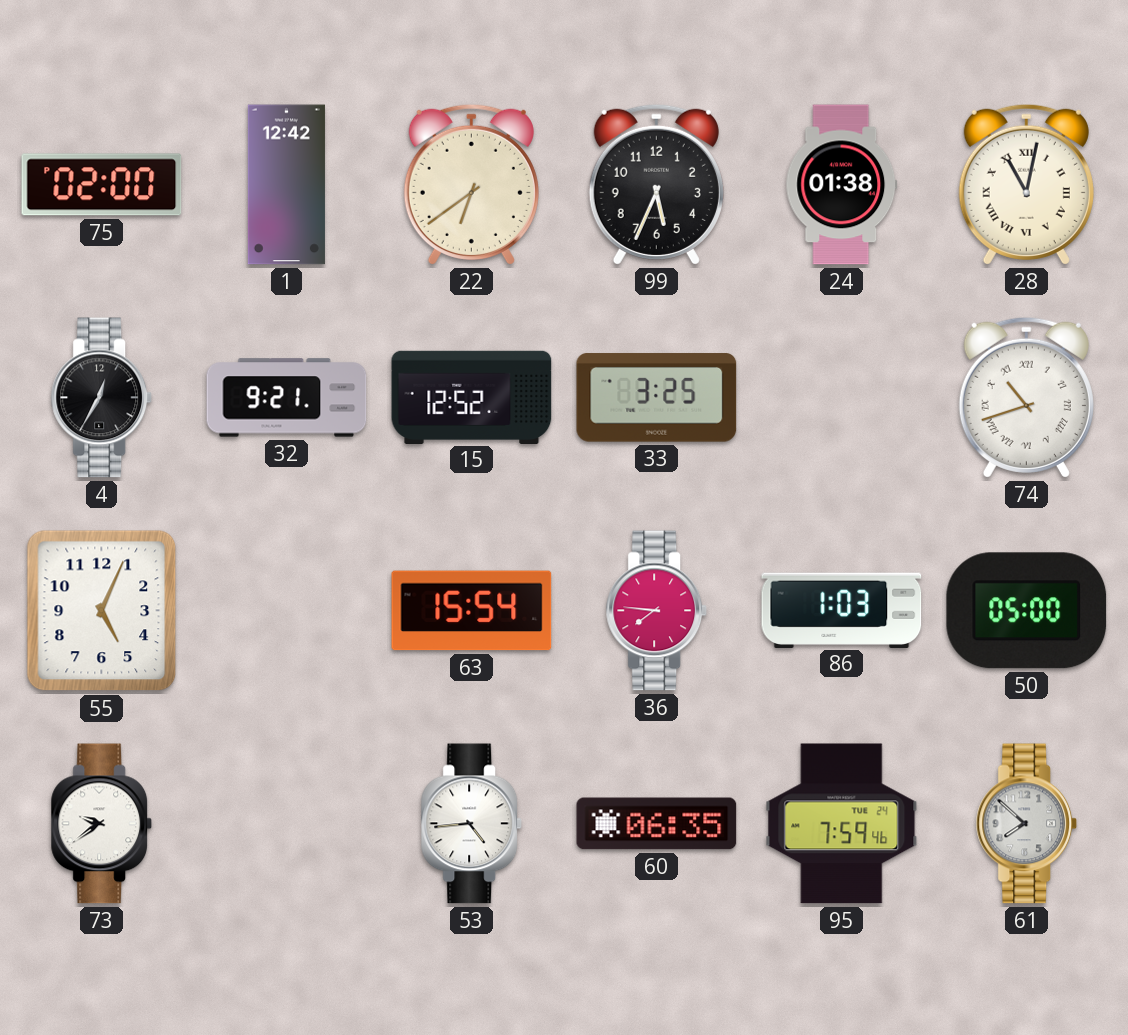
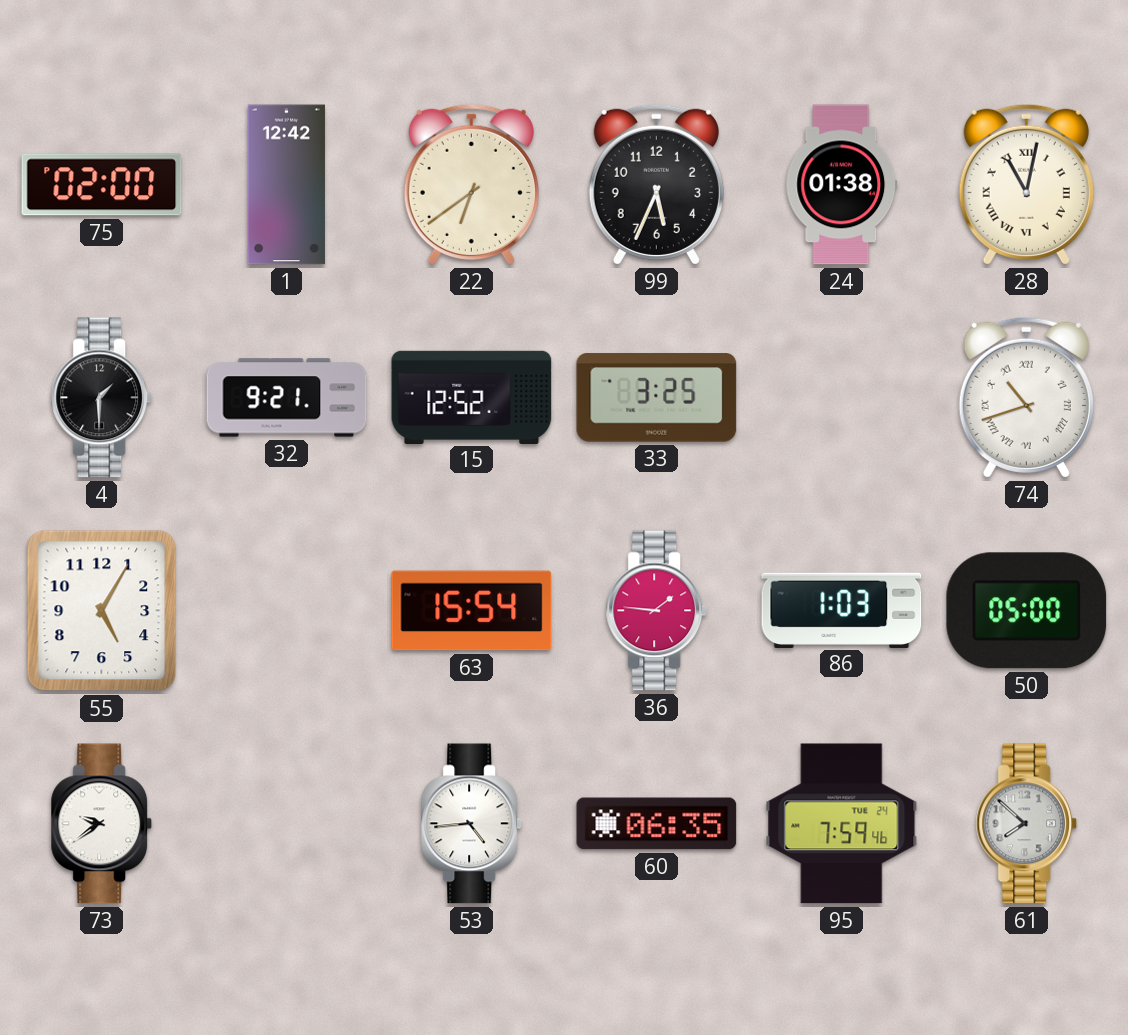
4: 12:35 -> 1:30
55: 5:04 -> 5:05
36: 7:46 -> 1:46
